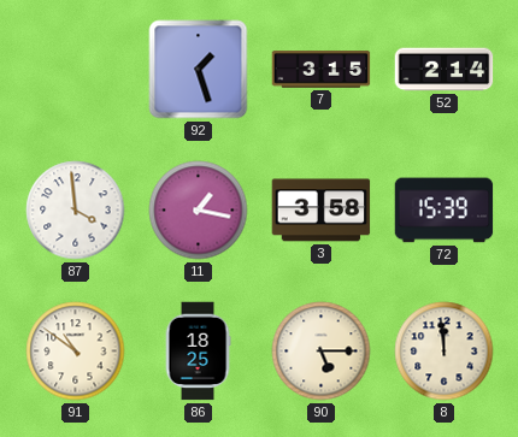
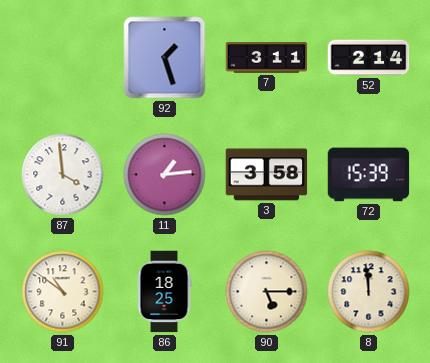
7: 3:15 -> 3:11
11: 1:17 -> 1:14
